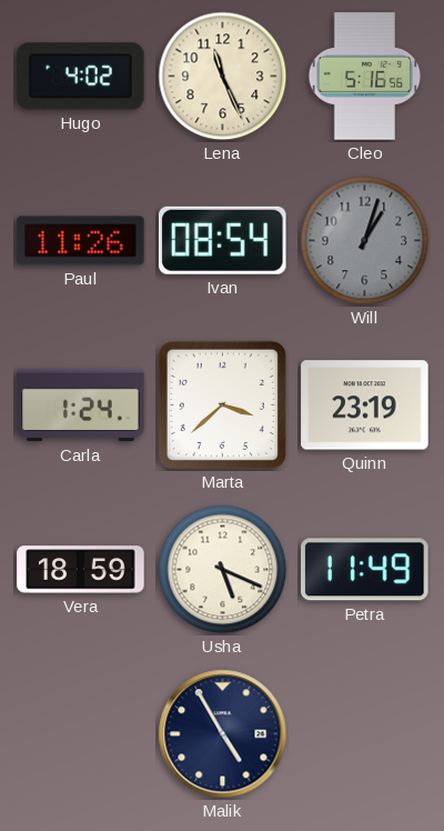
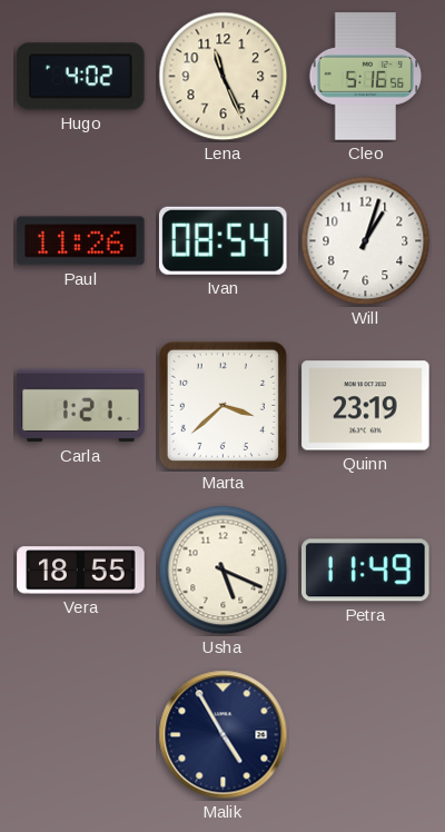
Will dial: grey -> white
Carla: 1:24 -> 1:21
Vera: 18:59 -> 18:55
